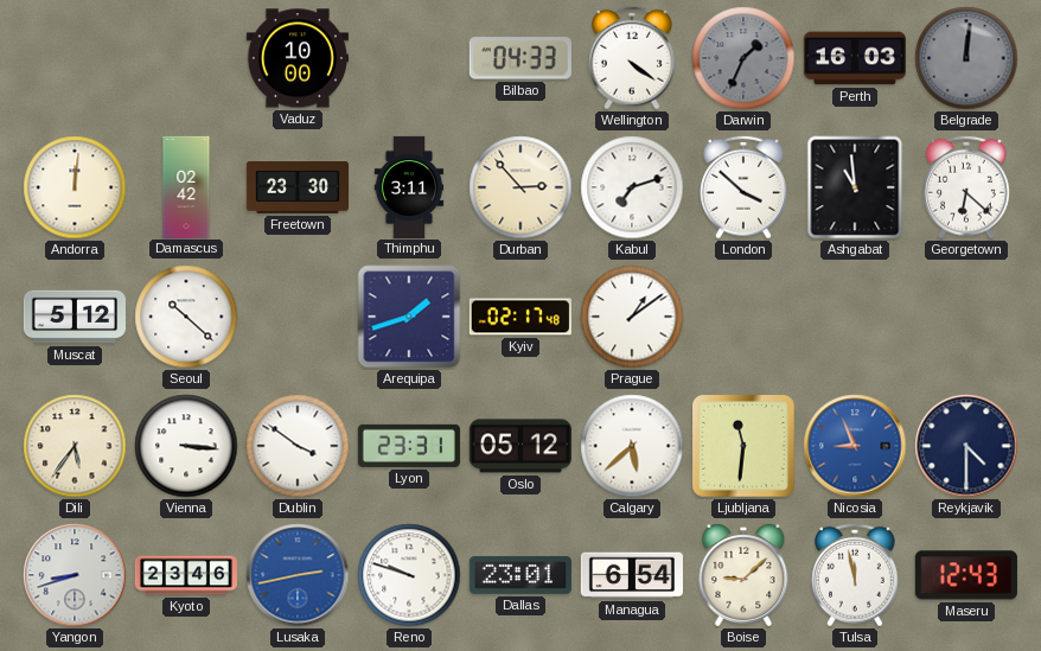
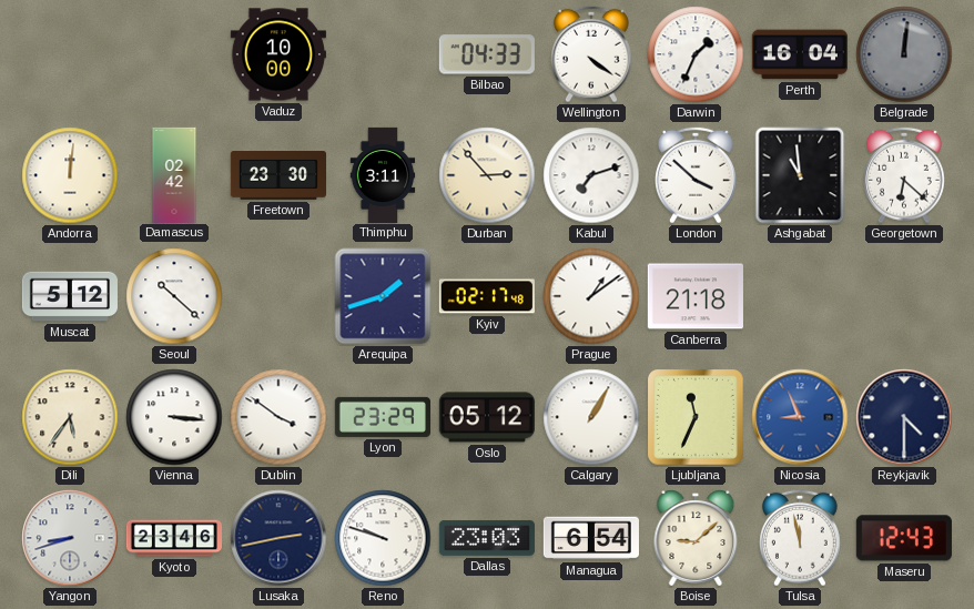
Darwin dial: grey -> white
Perth: 16:03 -> 16:04
Canberra: none -> 21:18
Lyon: 23:31 -> 23:29
Calgary: 5:38 -> 1:05
Ljubljana: 11:31 -> 11:34
Lusaka dial: blue -> navy
Dallas: 23:01 -> 23:03
